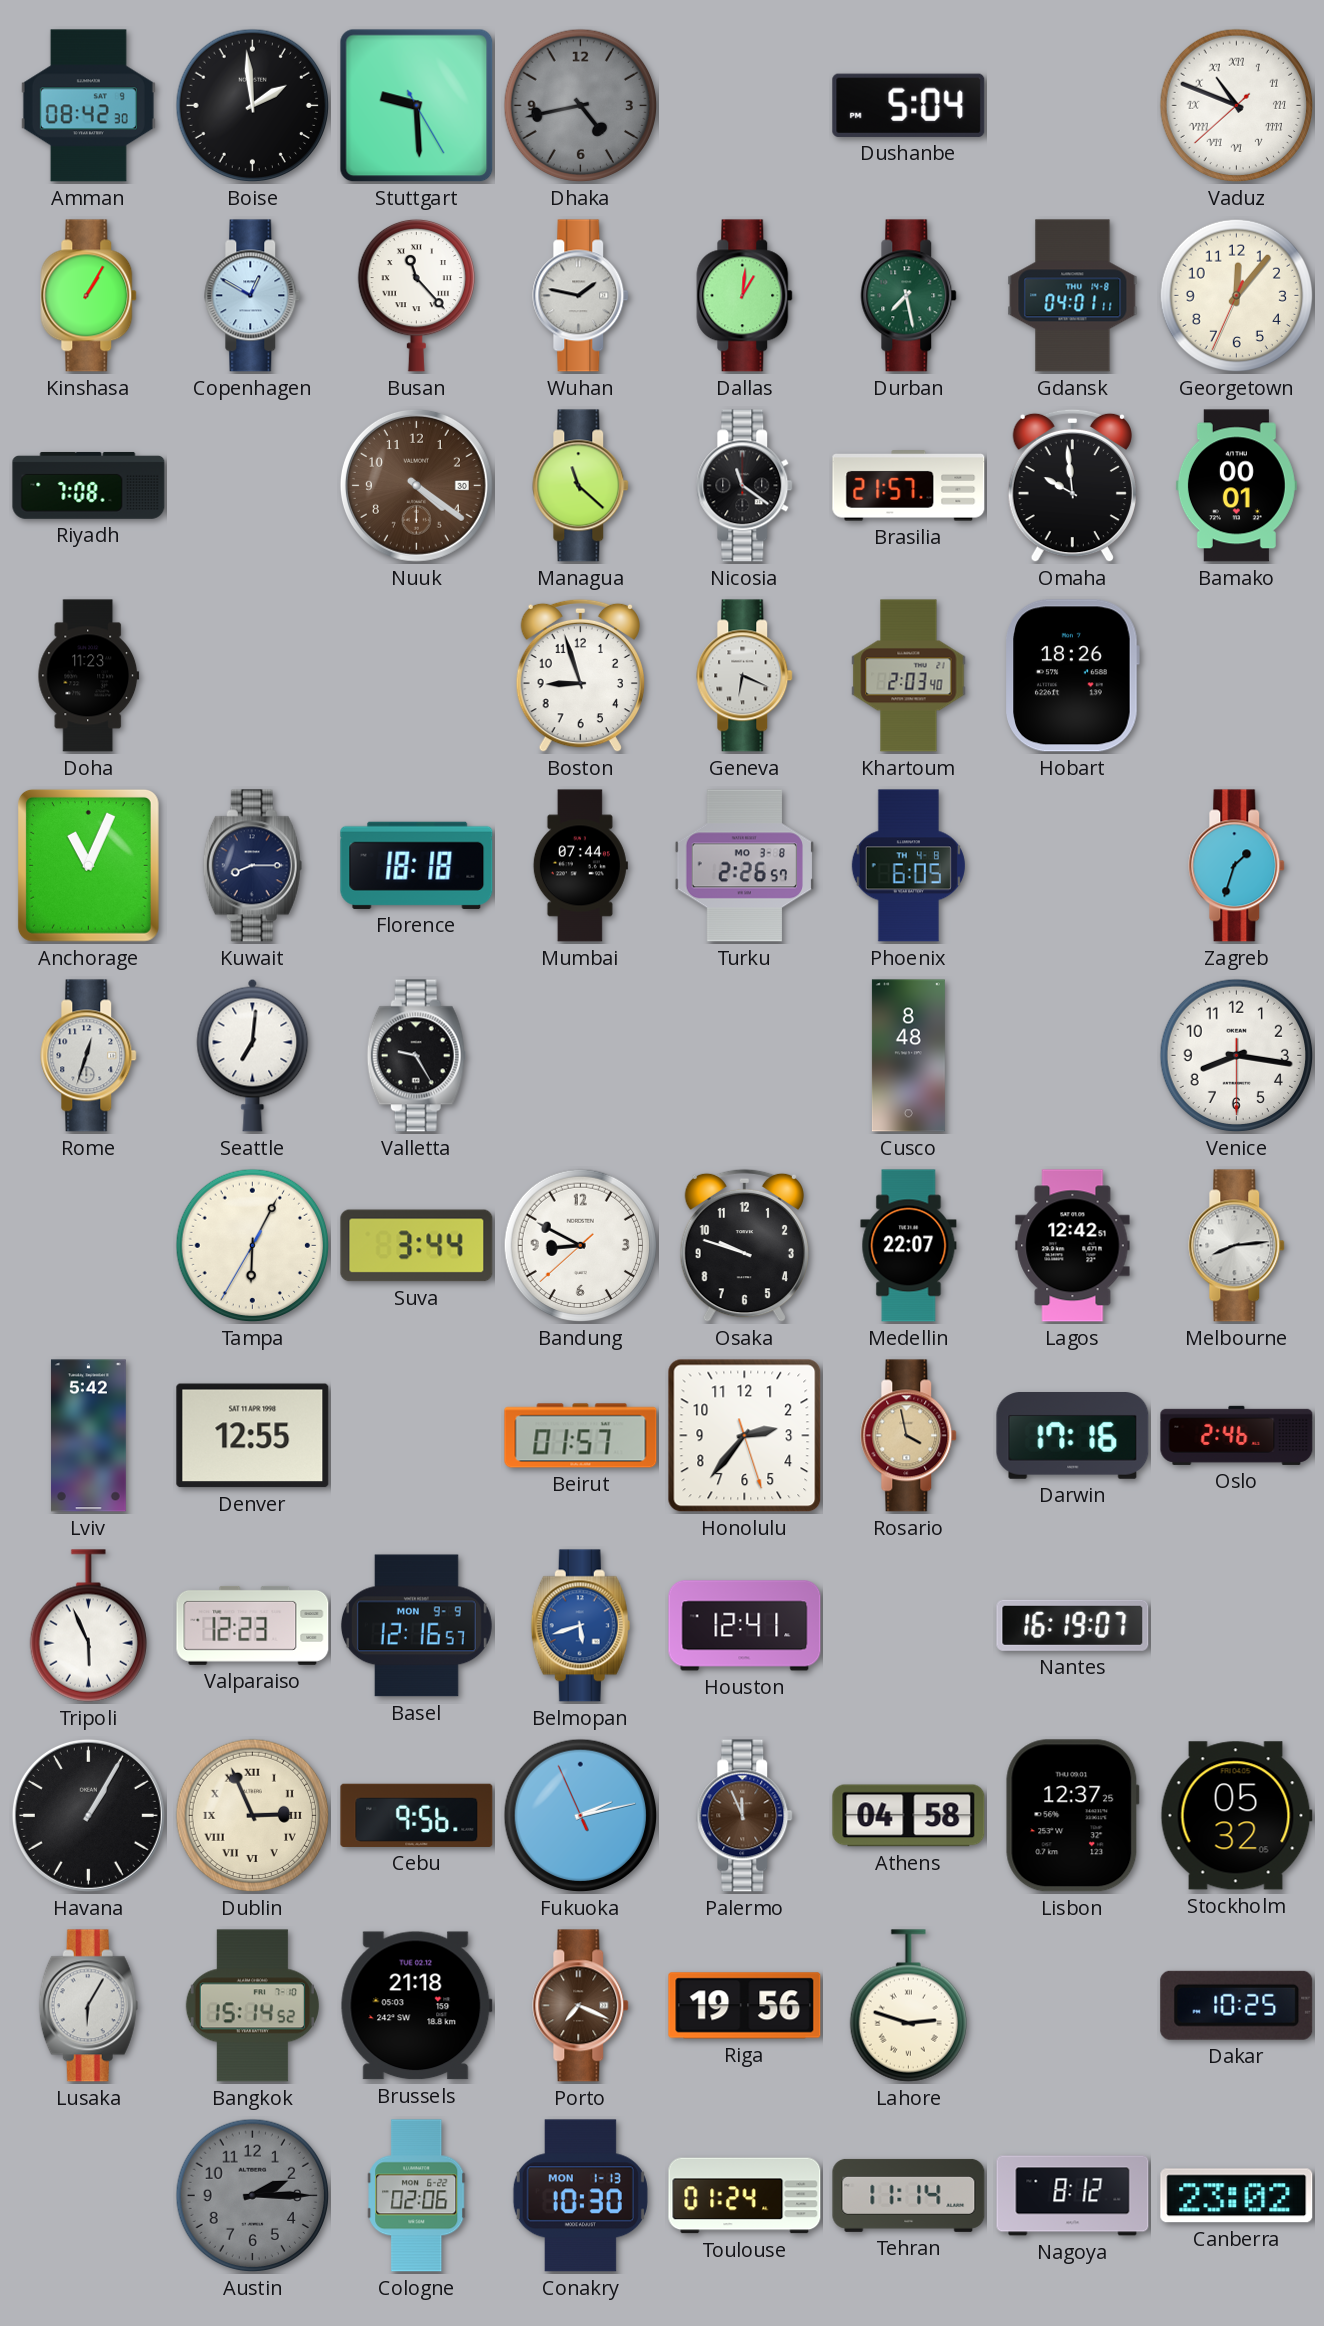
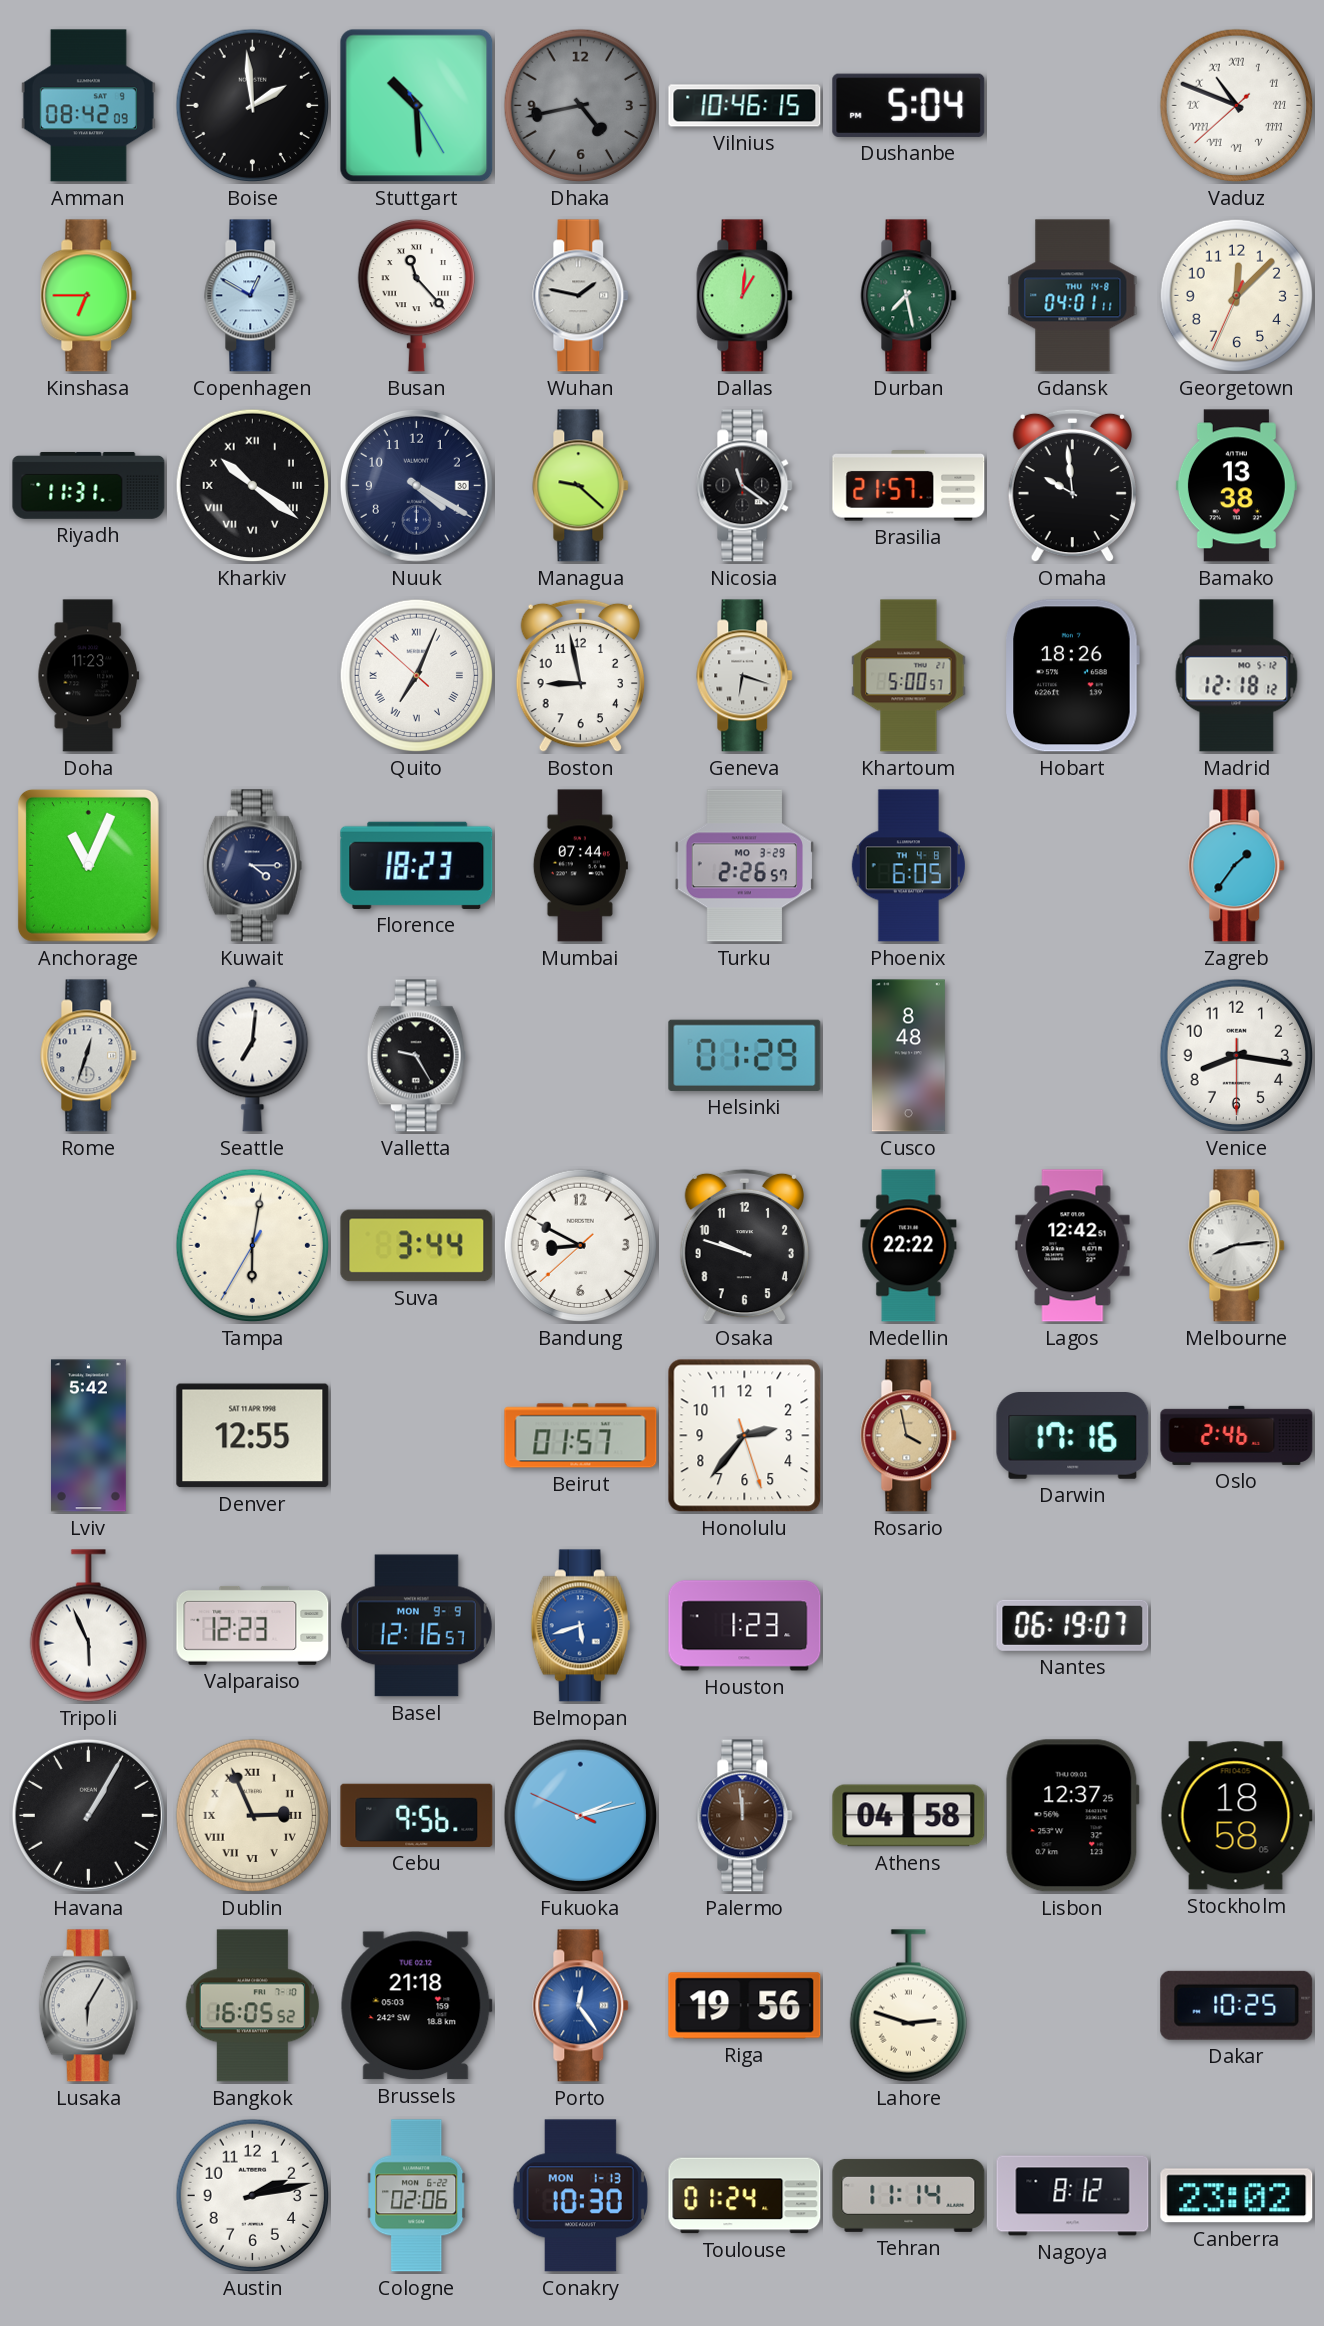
Amman: 08:42:30 -> 08:42:09
Stuttgart: 9:29 -> 10:29
Vilnius: none -> 10:46
Kinshasa: 1:05 -> 6:45
Georgetown: 12:06 -> 12:07
Riyadh: 7:08 -> 11:31
Kharkiv: none -> 10:21
Nuuk: 4:21 -> 4:20
Nuuk dial: brown -> navy
Managua: 11:22 -> 9:22
Bamako: 00:01 -> 13:38
Quito: none -> 7:03
Boston: 8:57 -> 8:58
Geneva: 6:19 -> 6:18
Khartoum: 2:03 -> 5:00
Madrid: none -> 12:18
Kuwait: 8:15 -> 4:15
Florence: 18:18 -> 18:23
Turku date: MO 3-8 -> MO 3-29
Zagreb: 1:33 -> 1:36
Helsinki: none -> 01:29
Tampa: 6:04 -> 6:01
Medellin: 22:07 -> 22:22
Houston: 12:41 -> 1:23
Nantes: 16:19 -> 06:19
Fukuoka: 2:12:56 -> 2:12:49
Palermo: 11:56 -> 11:59
Stockholm: 05:32 -> 18:58
Bangkok: 15:14 -> 16:05
Porto: 7:19 -> 12:24
Porto dial: brown -> blue
Austin: 2:15 -> 2:13
Austin dial: grey -> white
